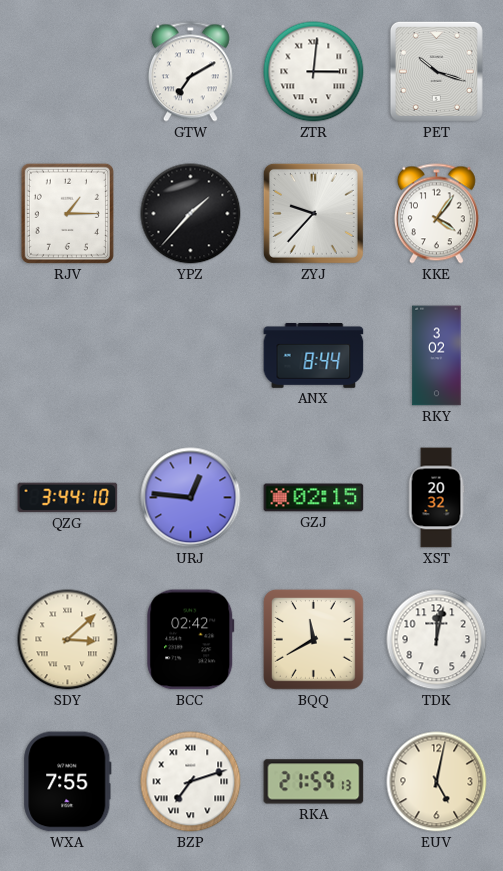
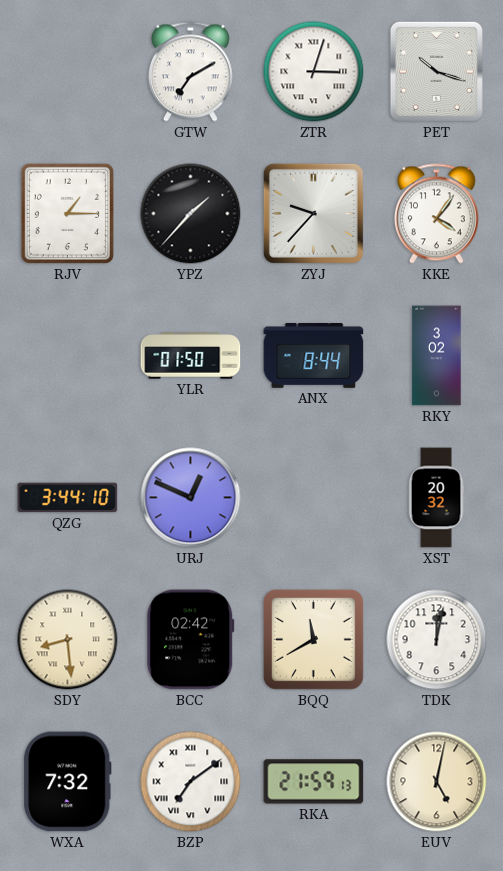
ZTR: 3:01 -> 3:03
YLR: none -> 01:50
URJ: 12:46 -> 12:49
GZJ: 02:15 -> none
SDY: 3:08 -> 8:29
WXA: 7:55 -> 7:32
BZP: 7:12 -> 7:09
